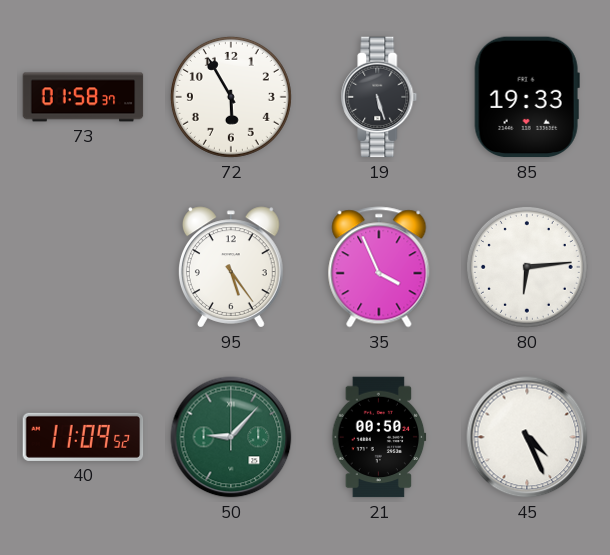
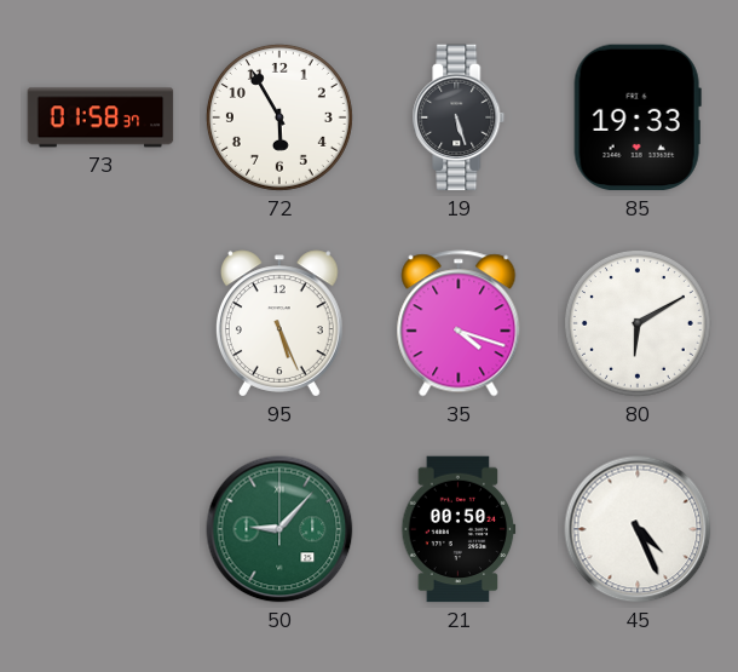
95: 5:24 -> 5:26
35: 3:56 -> 4:18
80: 6:14 -> 6:10
40: 11:09 -> none
